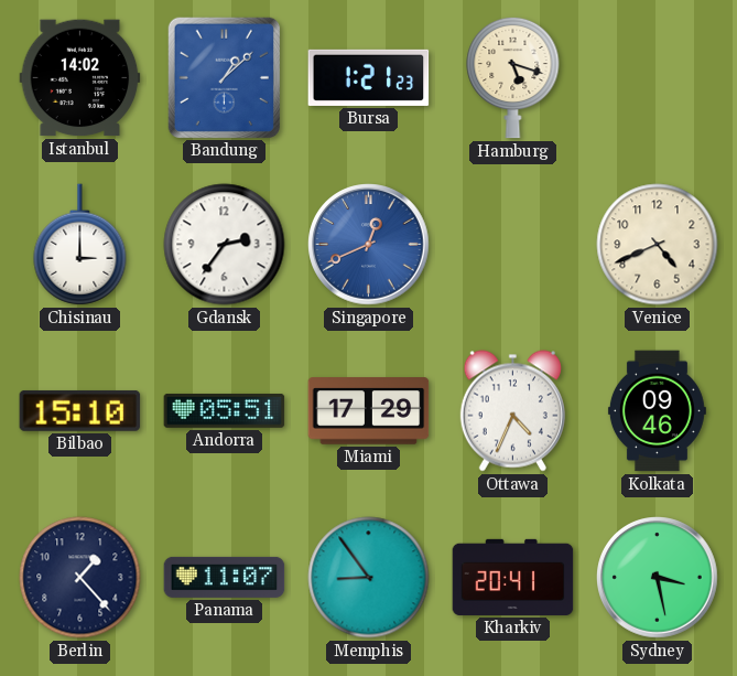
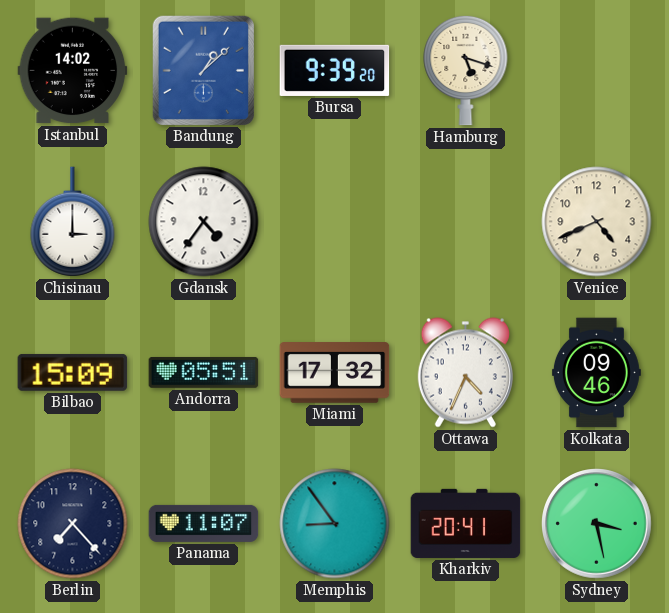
Bursa: 1:21 -> 9:39
Gdansk: 2:36 -> 4:36
Singapore: 12:41 -> none
Bilbao: 15:10 -> 15:09
Miami: 17:29 -> 17:32
Berlin: 1:23 -> 7:23
